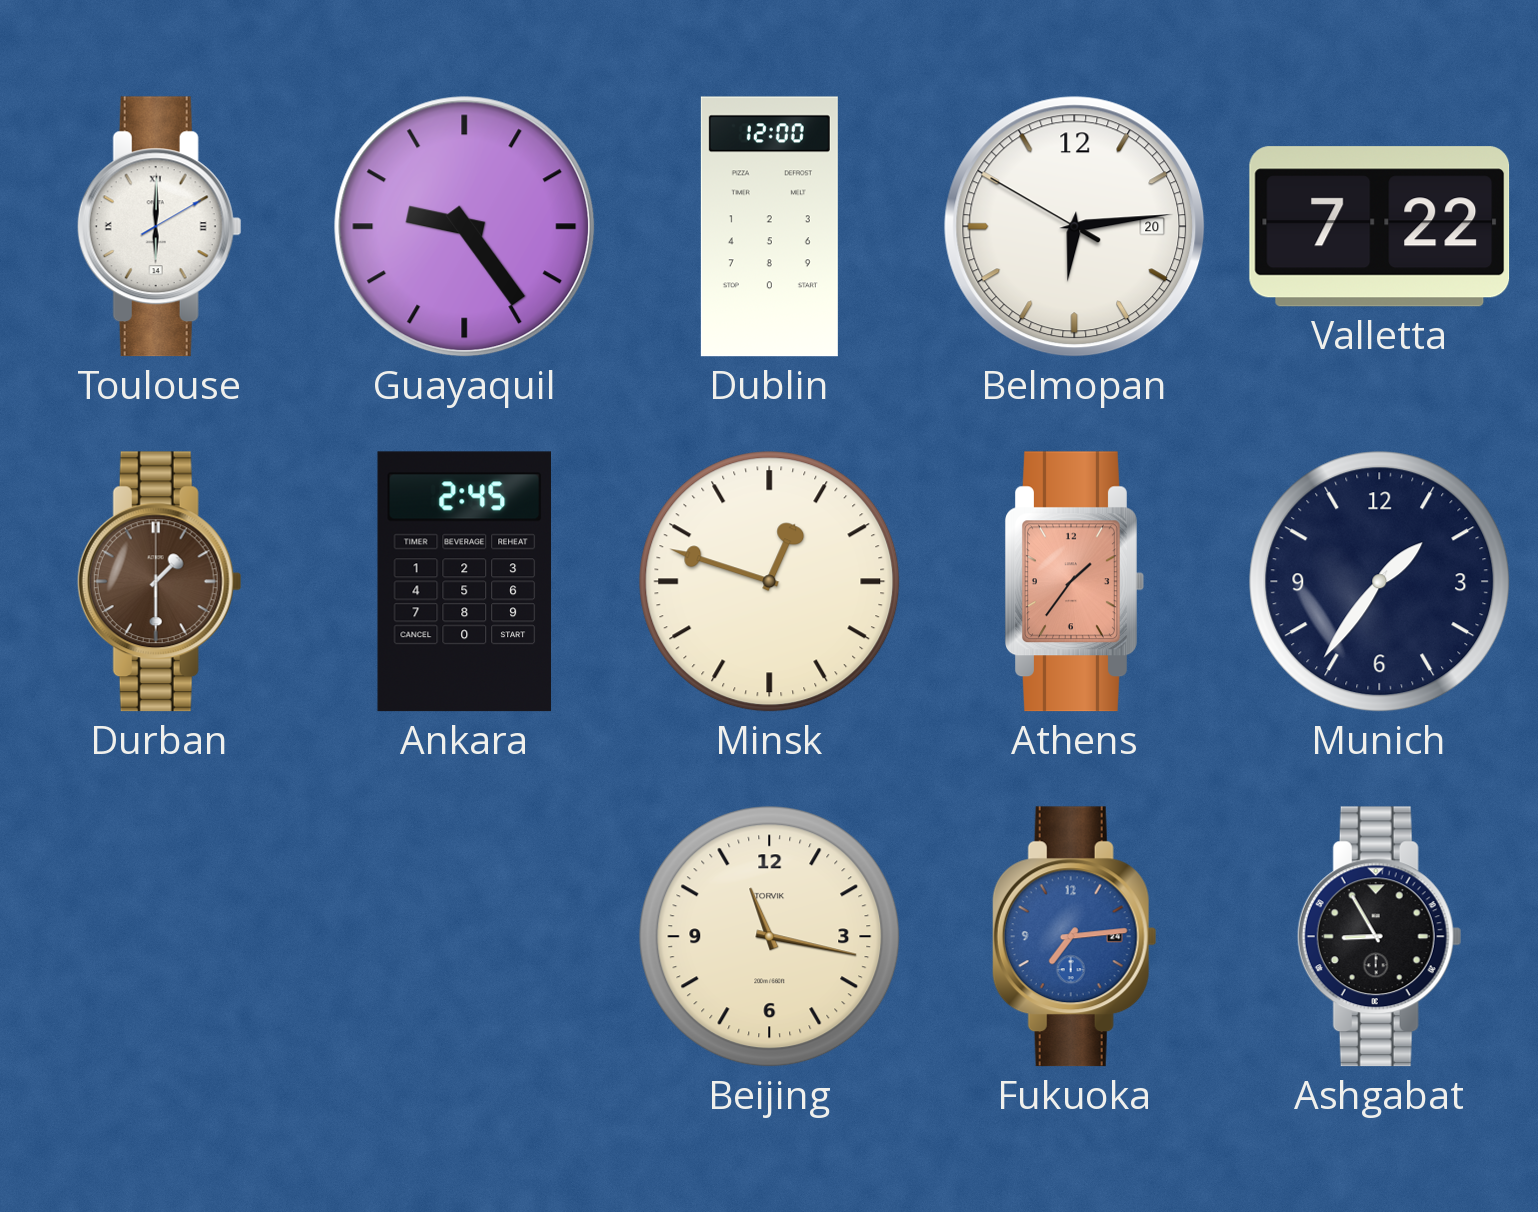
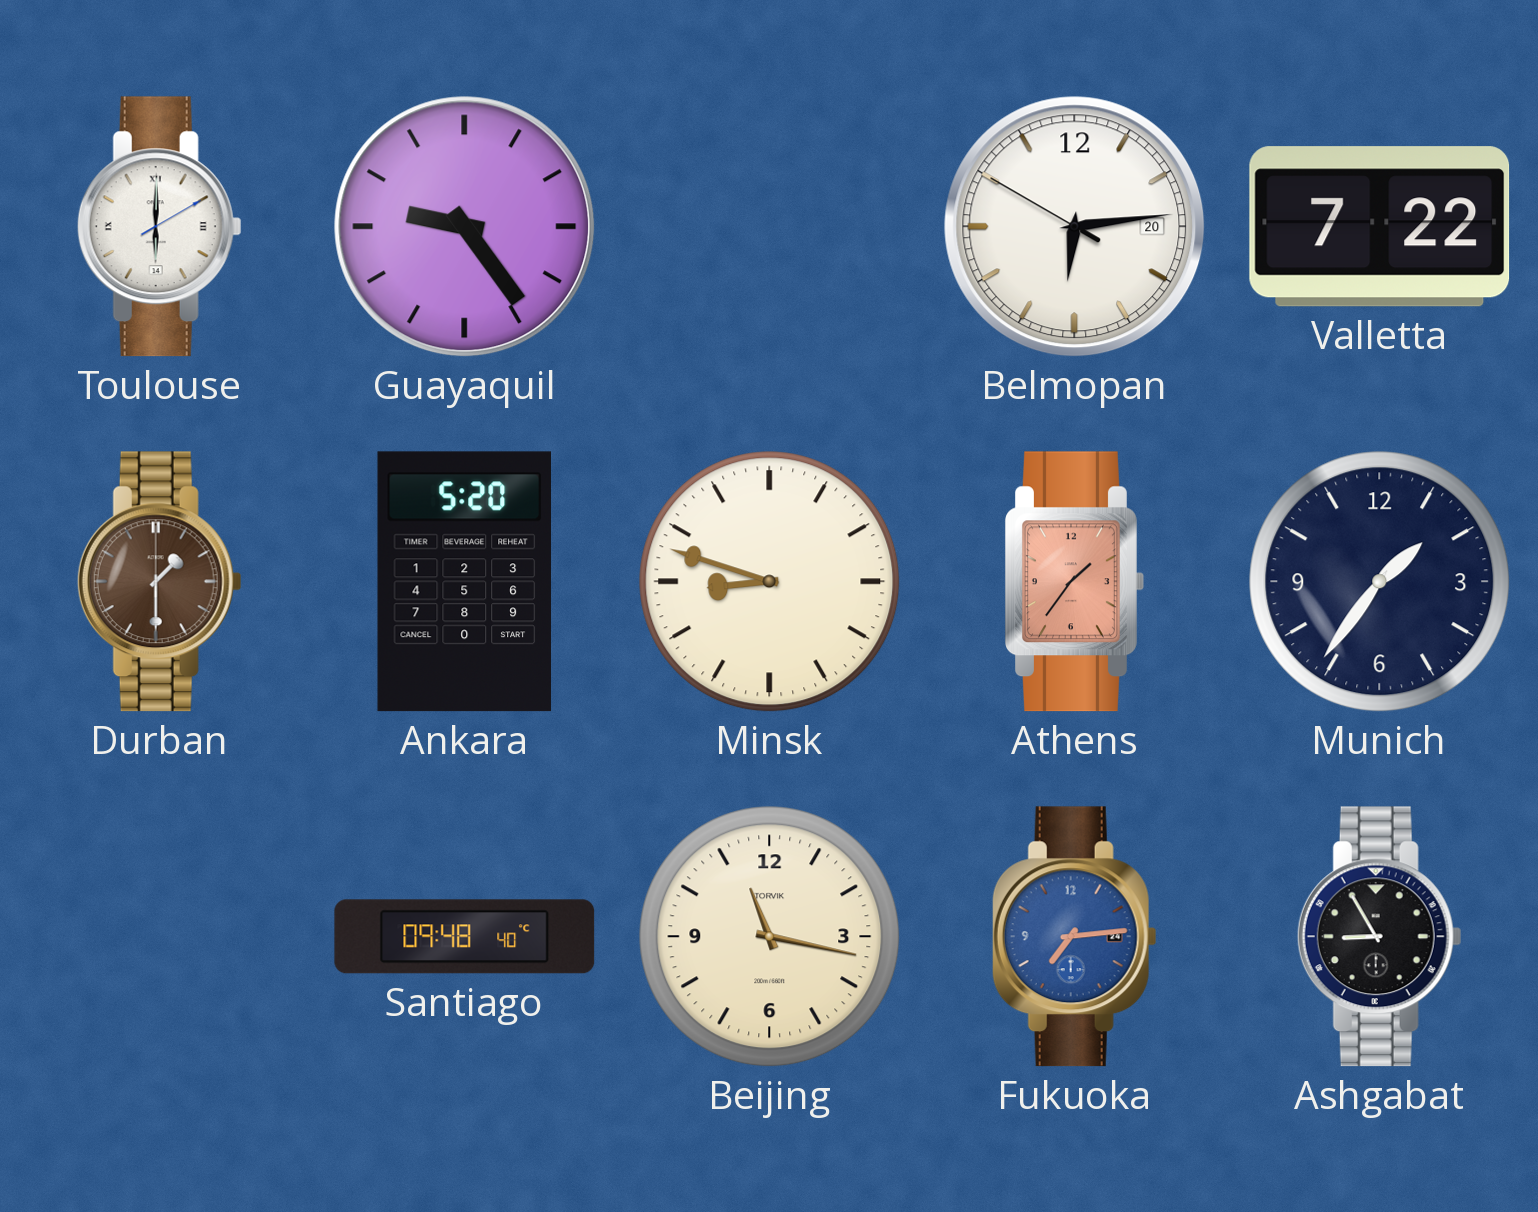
Dublin: 12:00 -> none
Ankara: 2:45 -> 5:20
Minsk: 12:48 -> 8:48
Santiago: none -> 09:48
